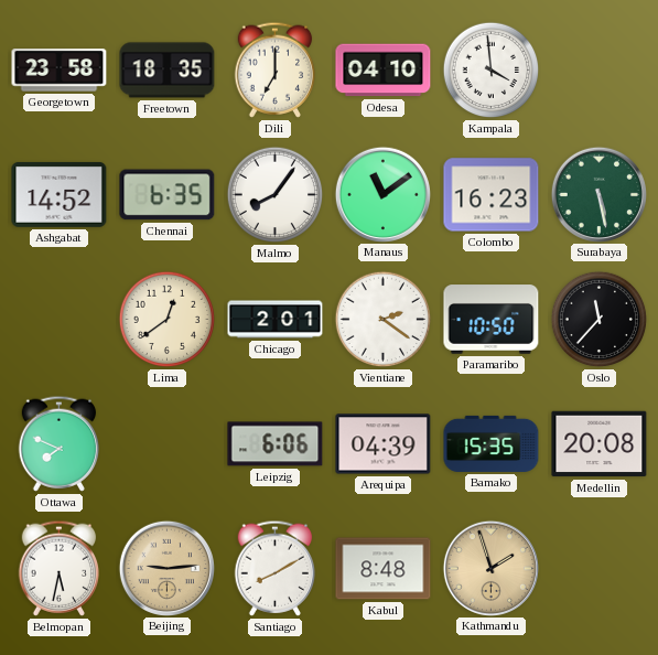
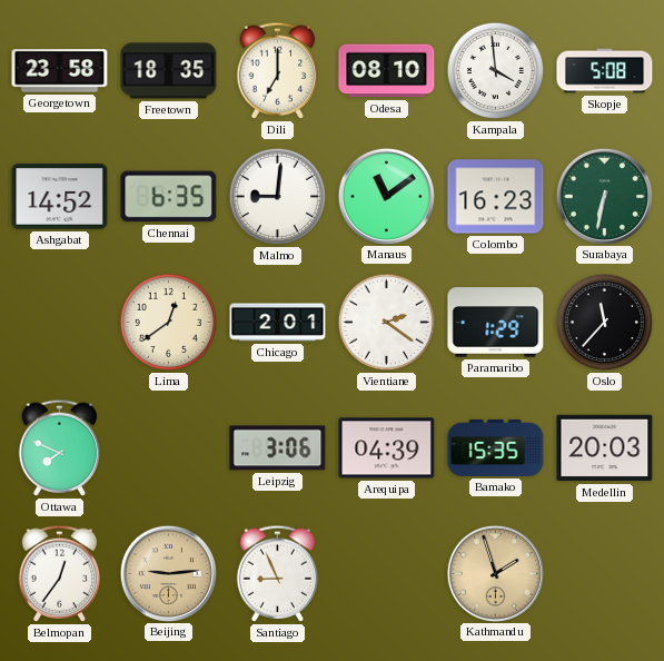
Odesa: 04:10 -> 08:10
Skopje: none -> 5:08
Malmo: 8:06 -> 9:01
Surabaya: 5:28 -> 6:32
Paramaribo: 10:50 -> 1:29
Leipzig: 6:06 -> 3:06
Medellin: 20:08 -> 20:03
Belmopan: 5:32 -> 12:36
Santiago: 8:10 -> 8:56
Kabul: 8:48 -> none
